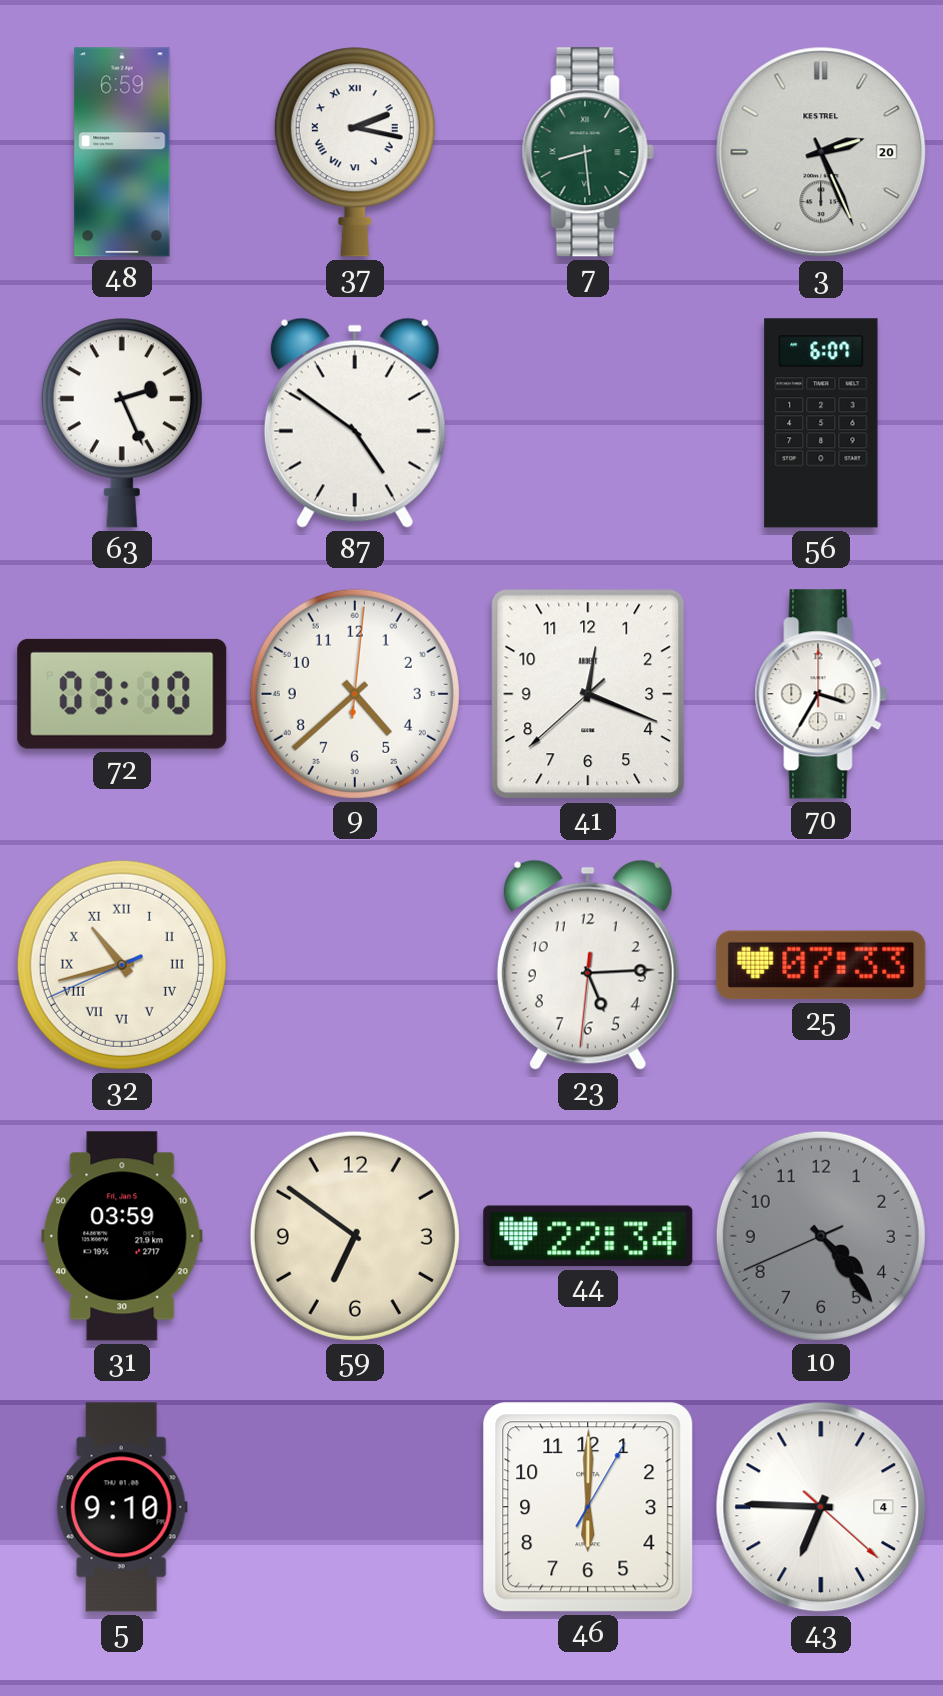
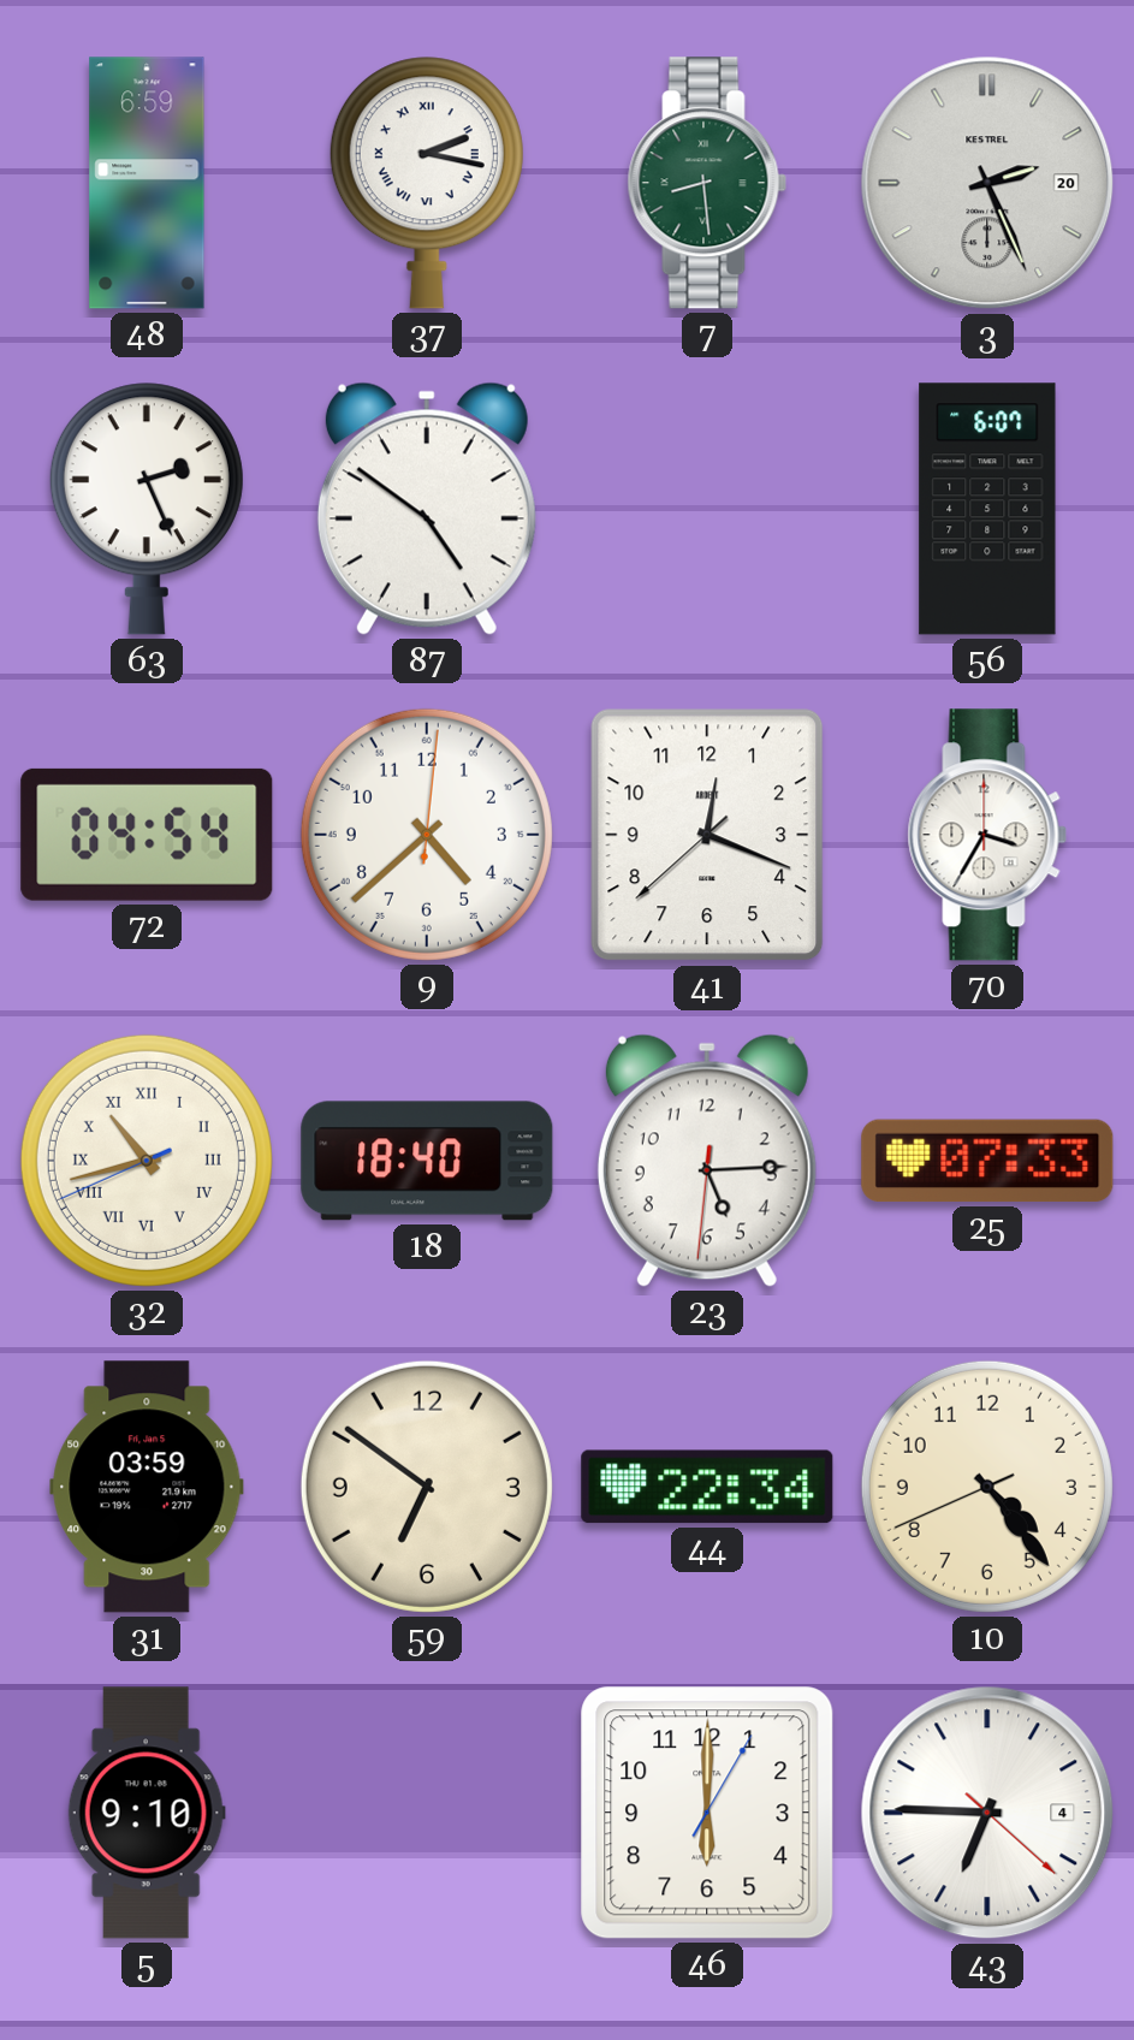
72: 03:10 -> 04:54
18: none -> 18:40
10 dial: grey -> cream
